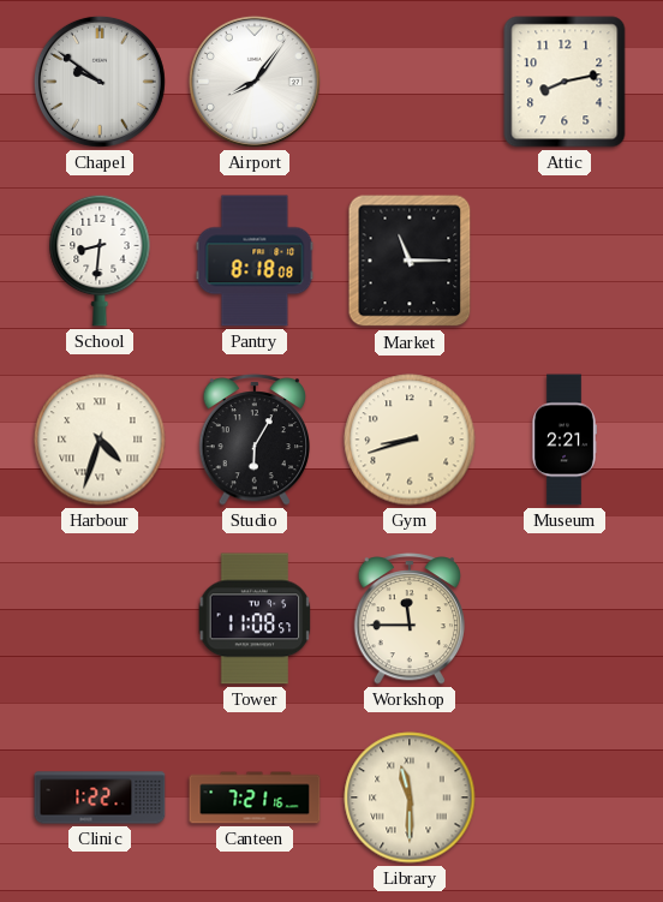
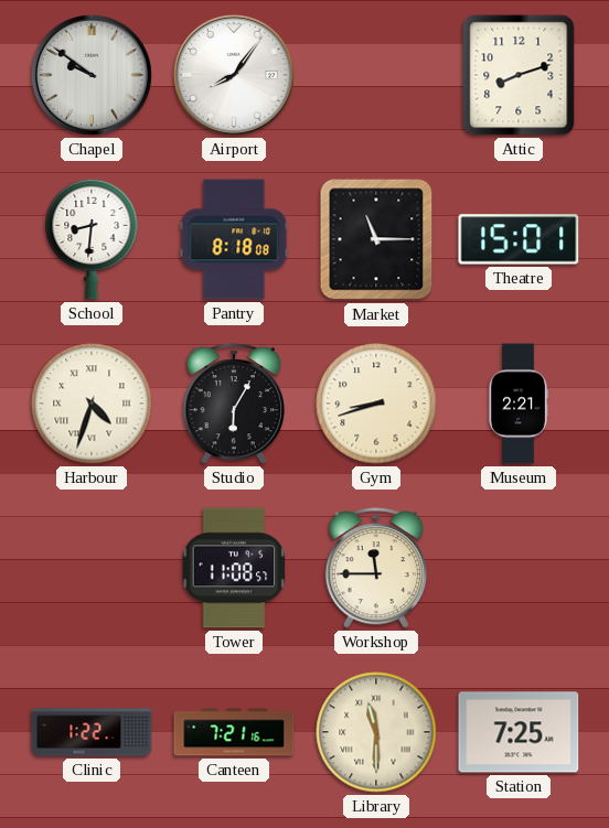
Attic: 8:13 -> 8:12
Theatre: none -> 15:01
Station: none -> 7:25
